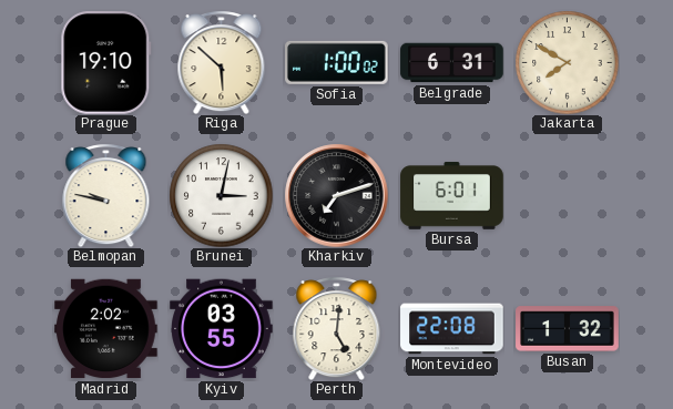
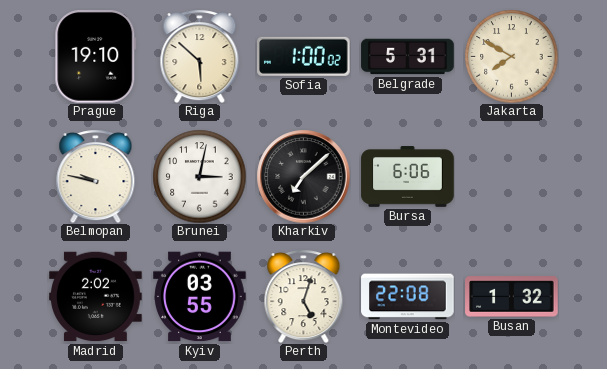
Belgrade: 6:31 -> 5:31
Kharkiv: 7:12 -> 7:08
Bursa: 6:01 -> 6:06
Perth: 5:01 -> 5:03
